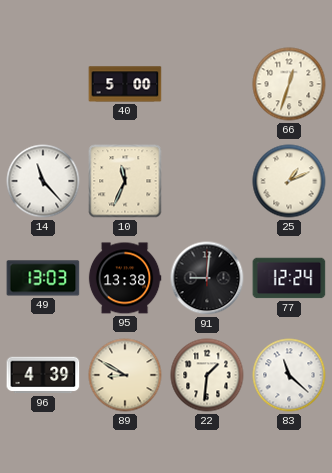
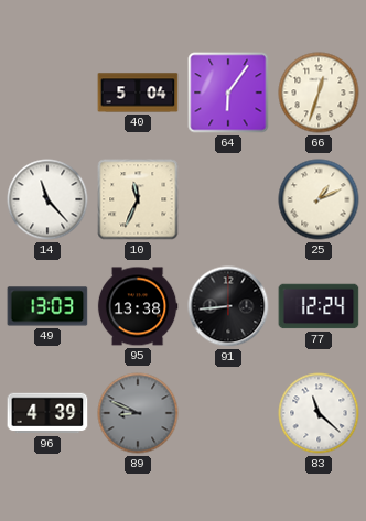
40: 5:00 -> 5:04
64: none -> 6:06
91: 9:01 -> 8:44
89: 8:50 -> 8:49
89 dial: cream -> grey
22: 1:31 -> none
